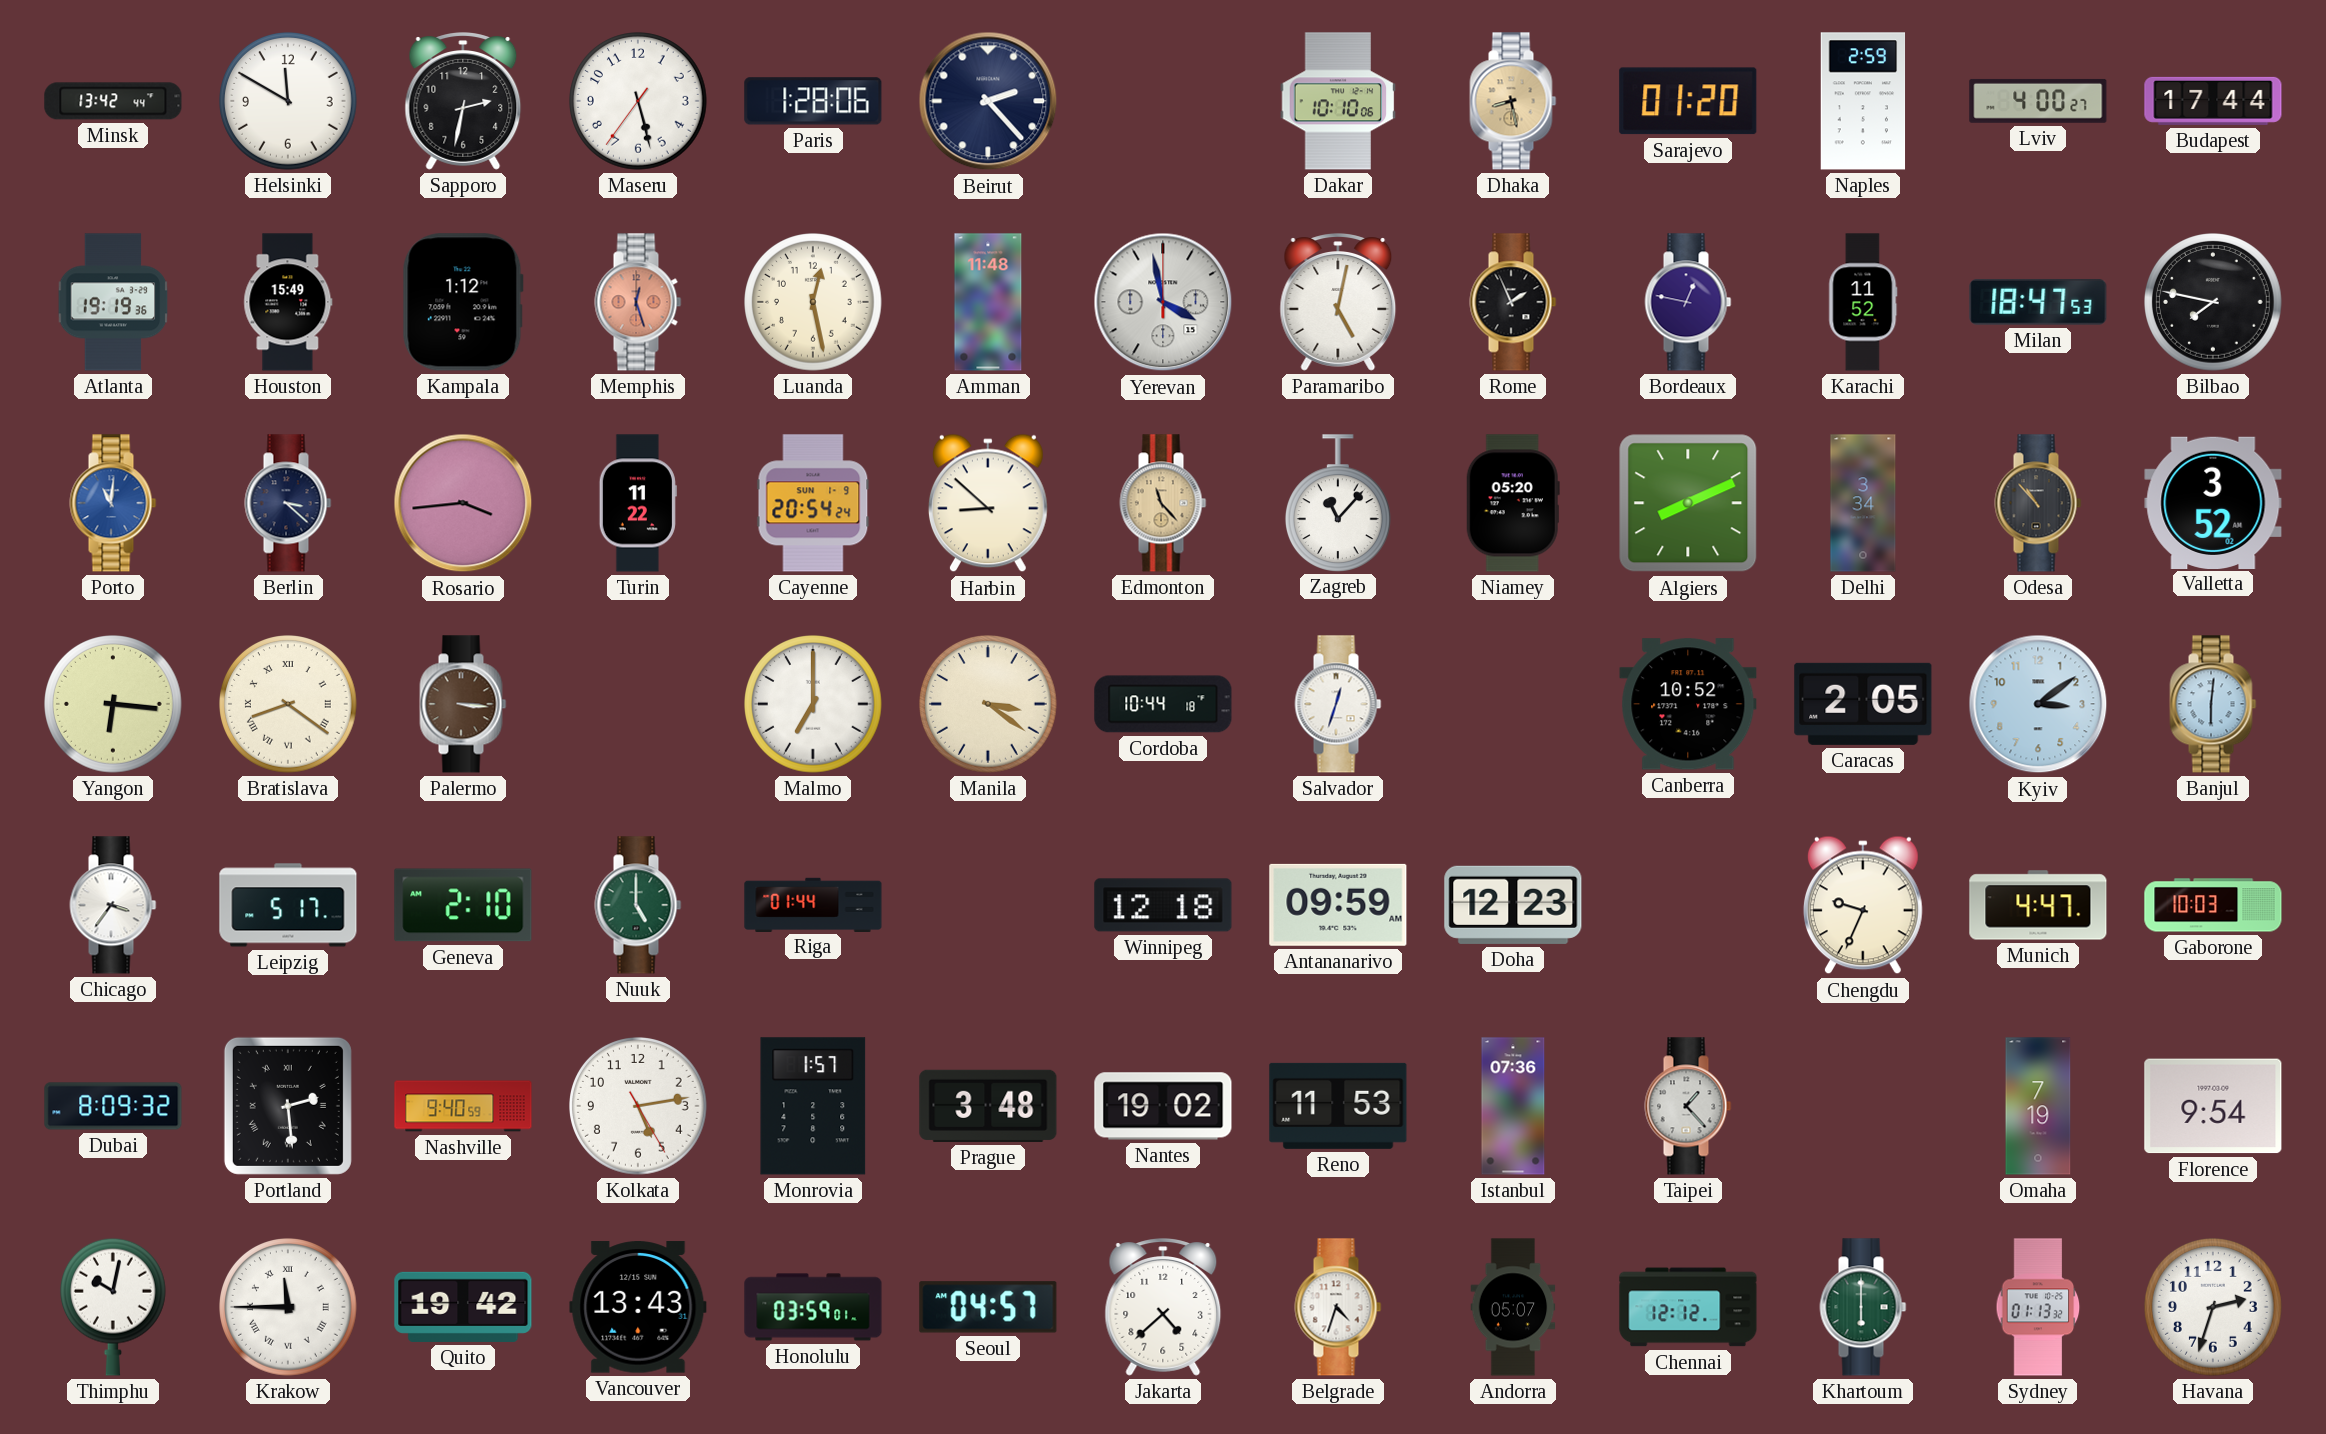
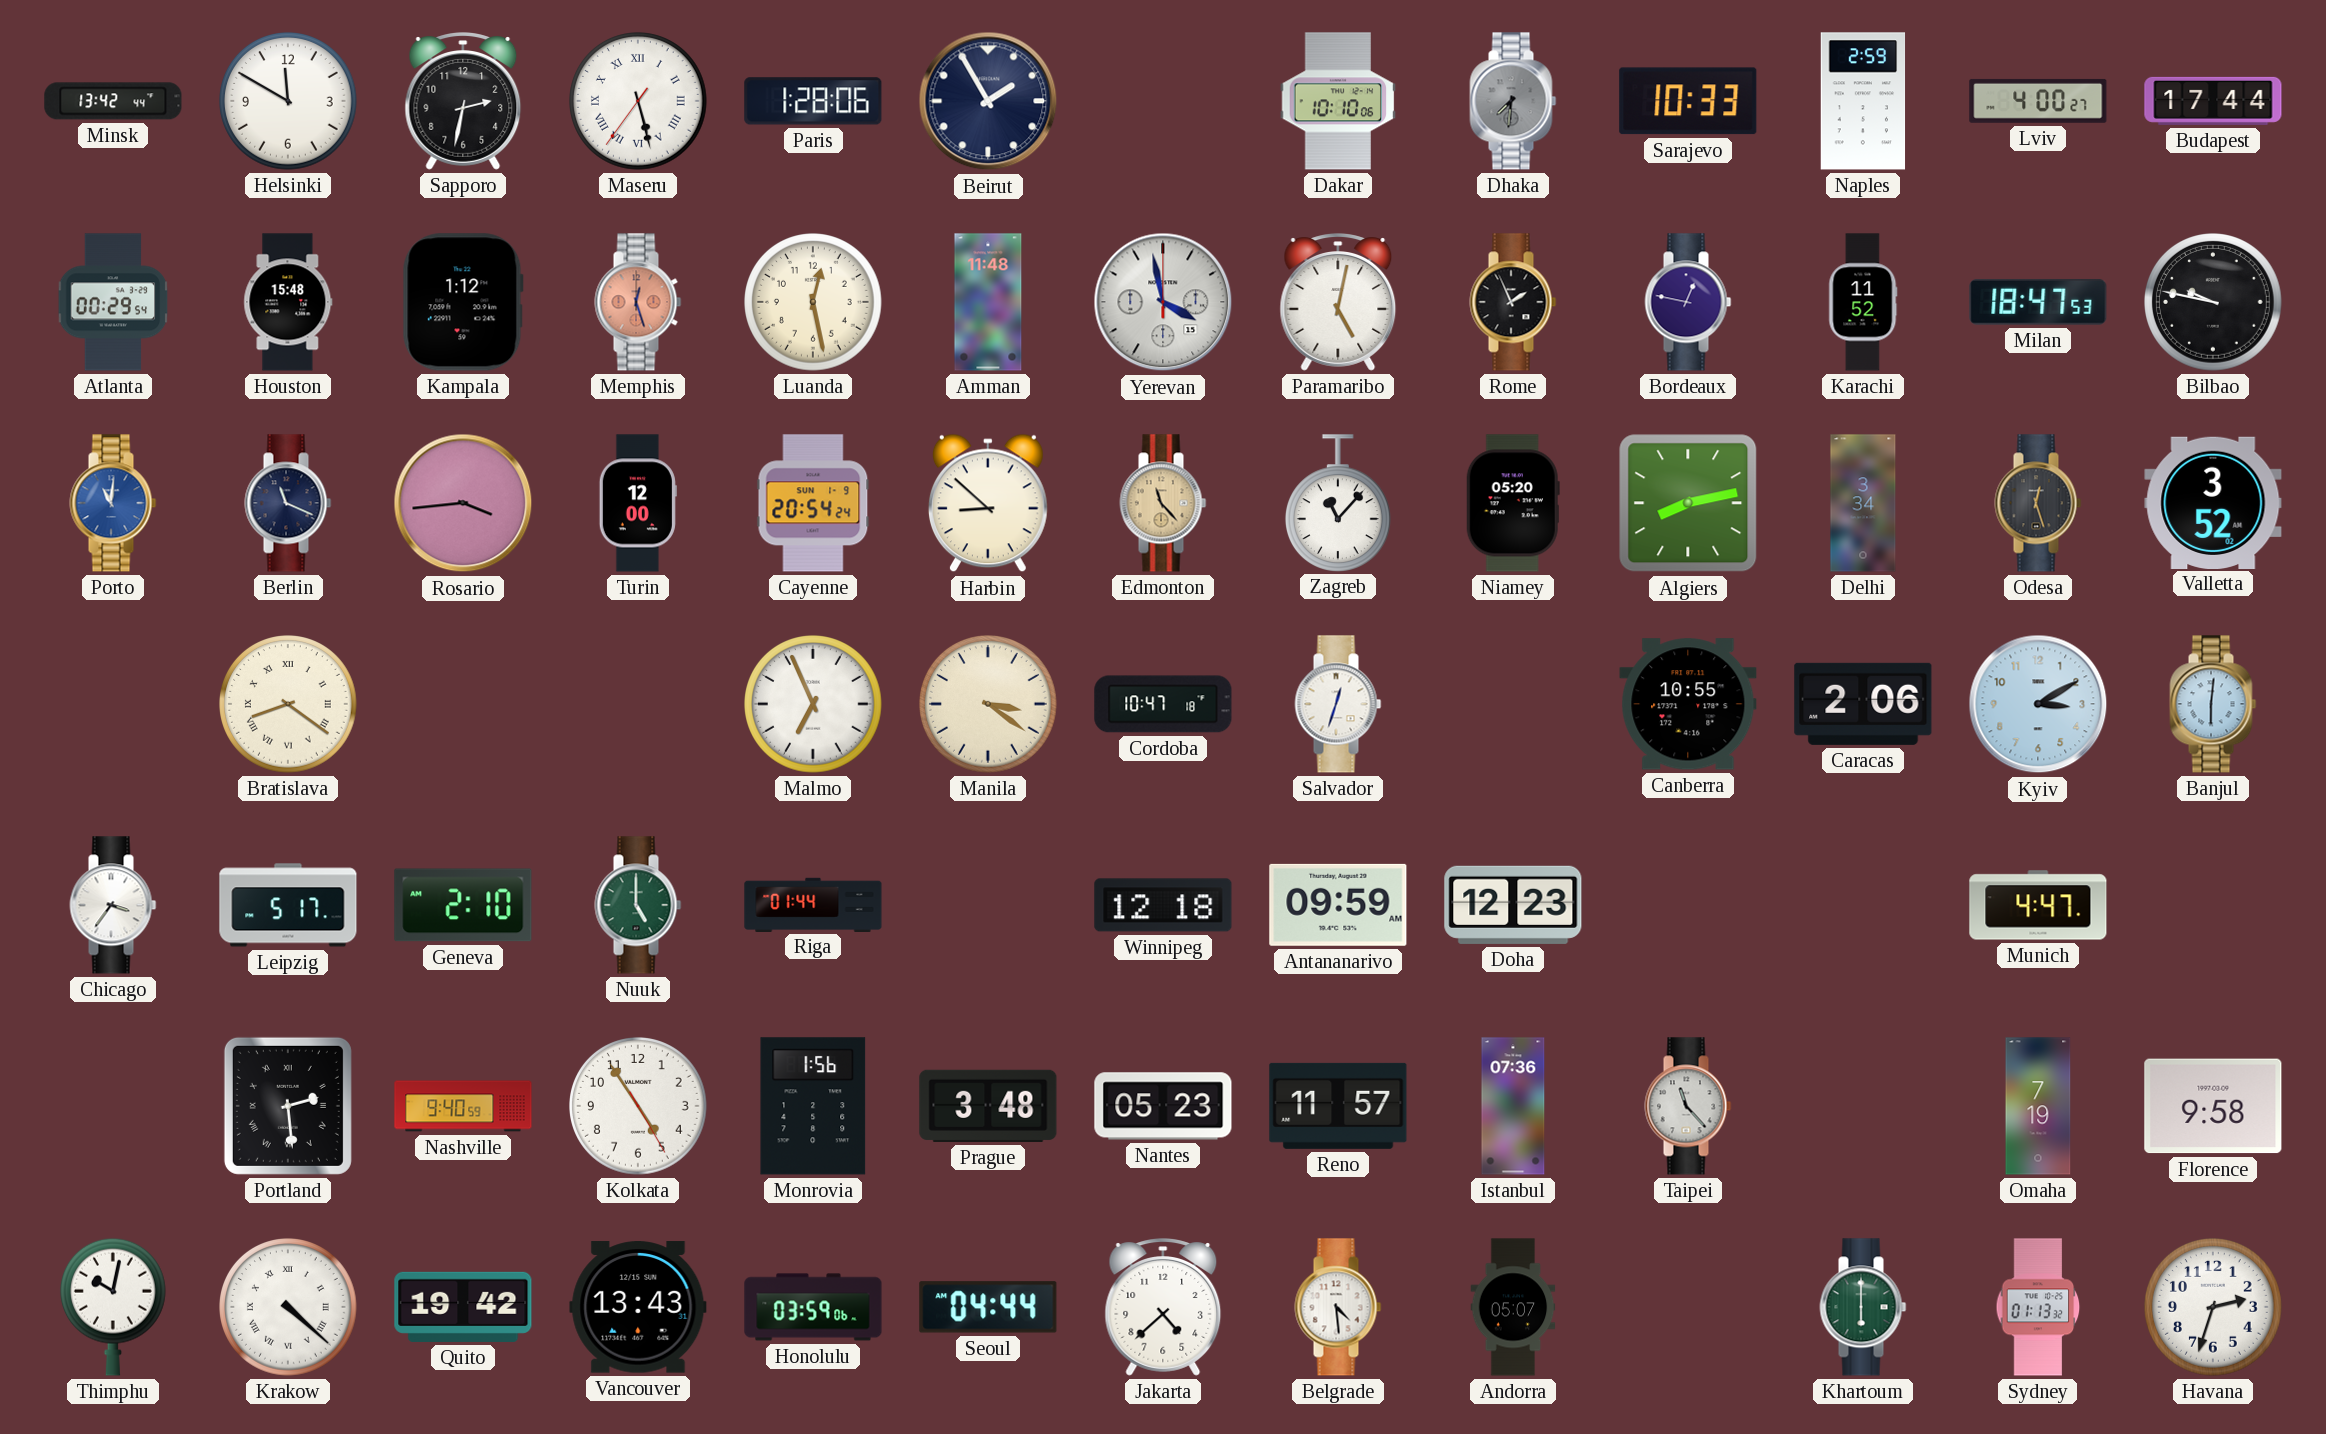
Maseru numerals: Arabic -> Roman
Beirut: 2:23 -> 1:55
Dhaka: 8:28 -> 7:31
Dhaka dial: champagne -> grey
Sarajevo: 01:20 -> 10:33
Atlanta: 19:19 -> 00:29
Houston: 15:49 -> 15:48
Bilbao: 7:47 -> 9:47
Berlin: 3:22 -> 11:19
Turin: 11:22 -> 12:00
Algiers: 8:11 -> 8:13
Odesa: 10:53 -> 12:27
Yangon: 6:16 -> none
Palermo: 3:16 -> none
Malmo: 7:00 -> 6:56
Cordoba: 10:44 -> 10:47
Canberra: 10:52 -> 10:55
Caracas: 2:05 -> 2:06
Kyiv: 3:09 -> 3:10
Chengdu: 9:34 -> none
Gaborone: 10:03 -> none
Dubai: 8:09 -> none
Kolkata: 5:13 -> 4:54
Monrovia: 1:57 -> 1:56
Nantes: 19:02 -> 05:23
Reno: 11:53 -> 11:57
Taipei: 1:23 -> 11:23
Florence: 9:54 -> 9:58
Krakow: 11:45 -> 4:22
Honolulu: 03:59:01 -> 03:59:06
Seoul: 04:57 -> 04:44
Belgrade: 4:33 -> 4:29
Chennai: 12:12 -> none
